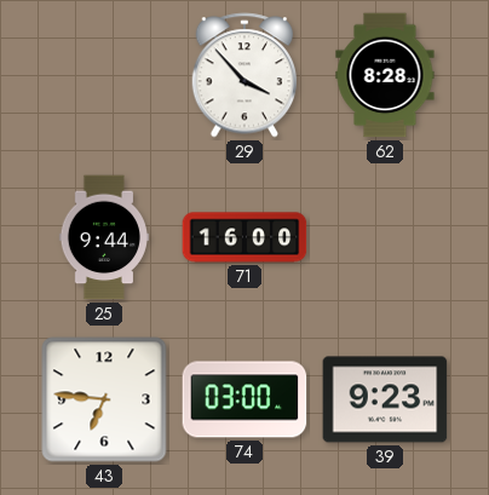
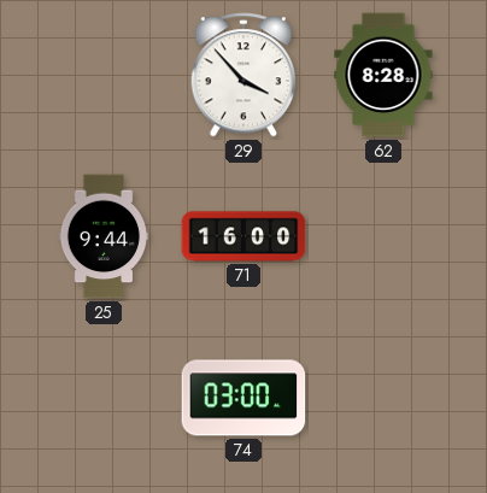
43: 6:46 -> none
39: 9:23 -> none
